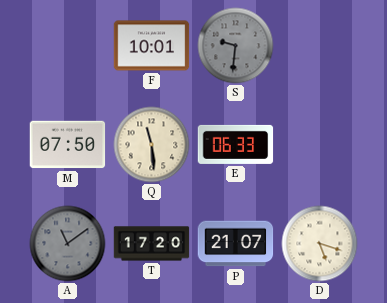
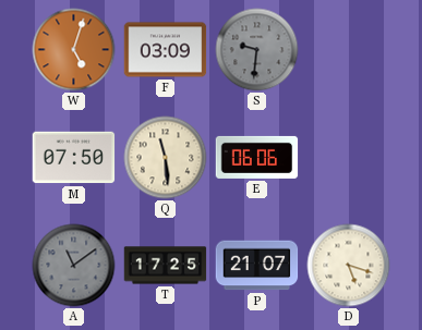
W: none -> 5:03
F: 10:01 -> 03:09
E: 06:33 -> 06:06
T: 17:20 -> 17:25
